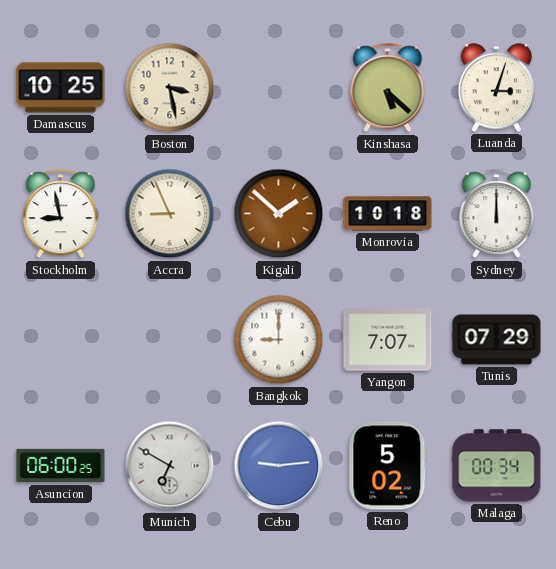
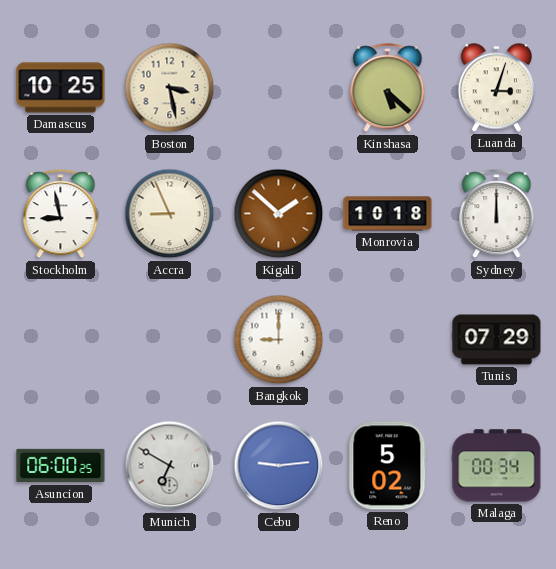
Yangon: 7:07 -> none
